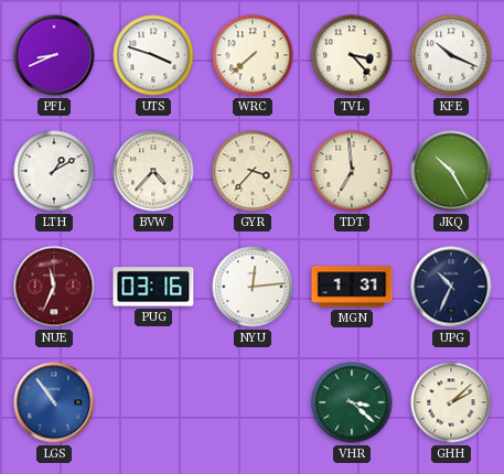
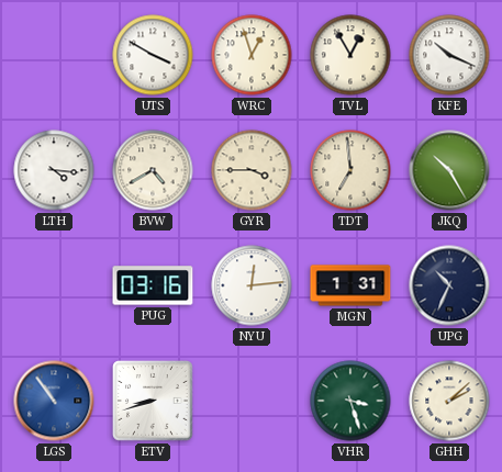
PFL: 8:41 -> none
UTS: 3:48 -> 3:50
WRC: 7:38 -> 12:57
TVL: 3:23 -> 12:55
LTH: 1:10 -> 4:16
BVW: 4:37 -> 4:40
GYR: 3:37 -> 3:45
NUE: 11:34 -> none
ETV: none -> 8:42
VHR: 3:22 -> 3:27
